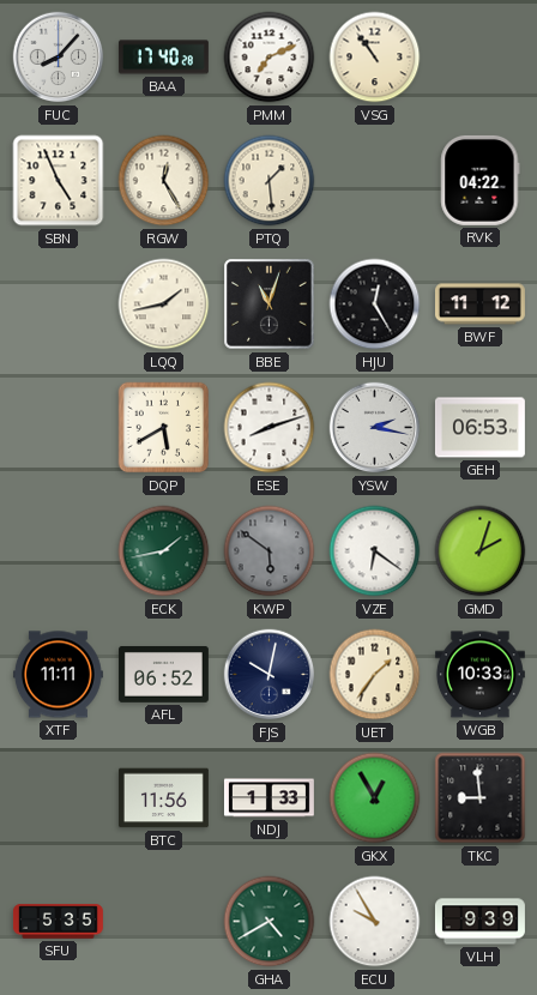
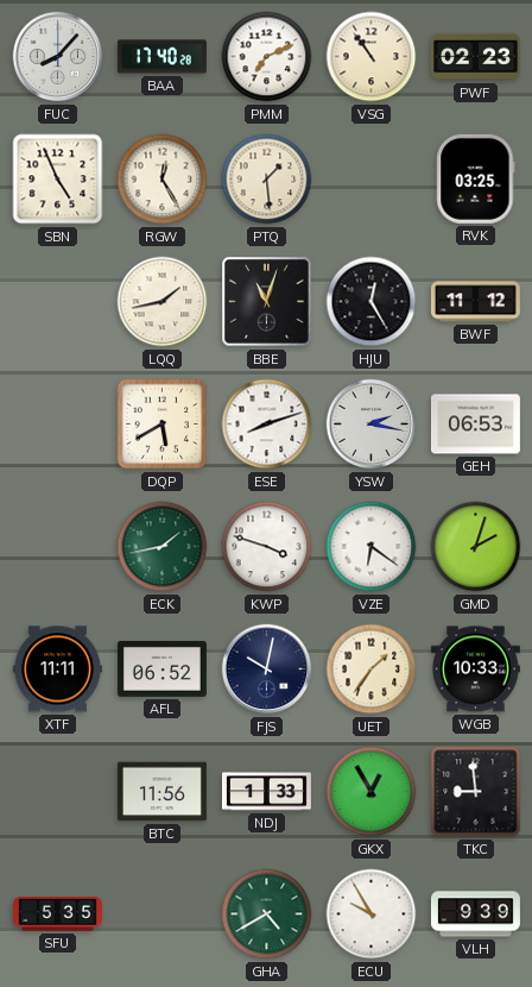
PWF: none -> 02:23
RVK: 04:22 -> 03:25
KWP: 5:51 -> 3:48
KWP dial: grey -> white
